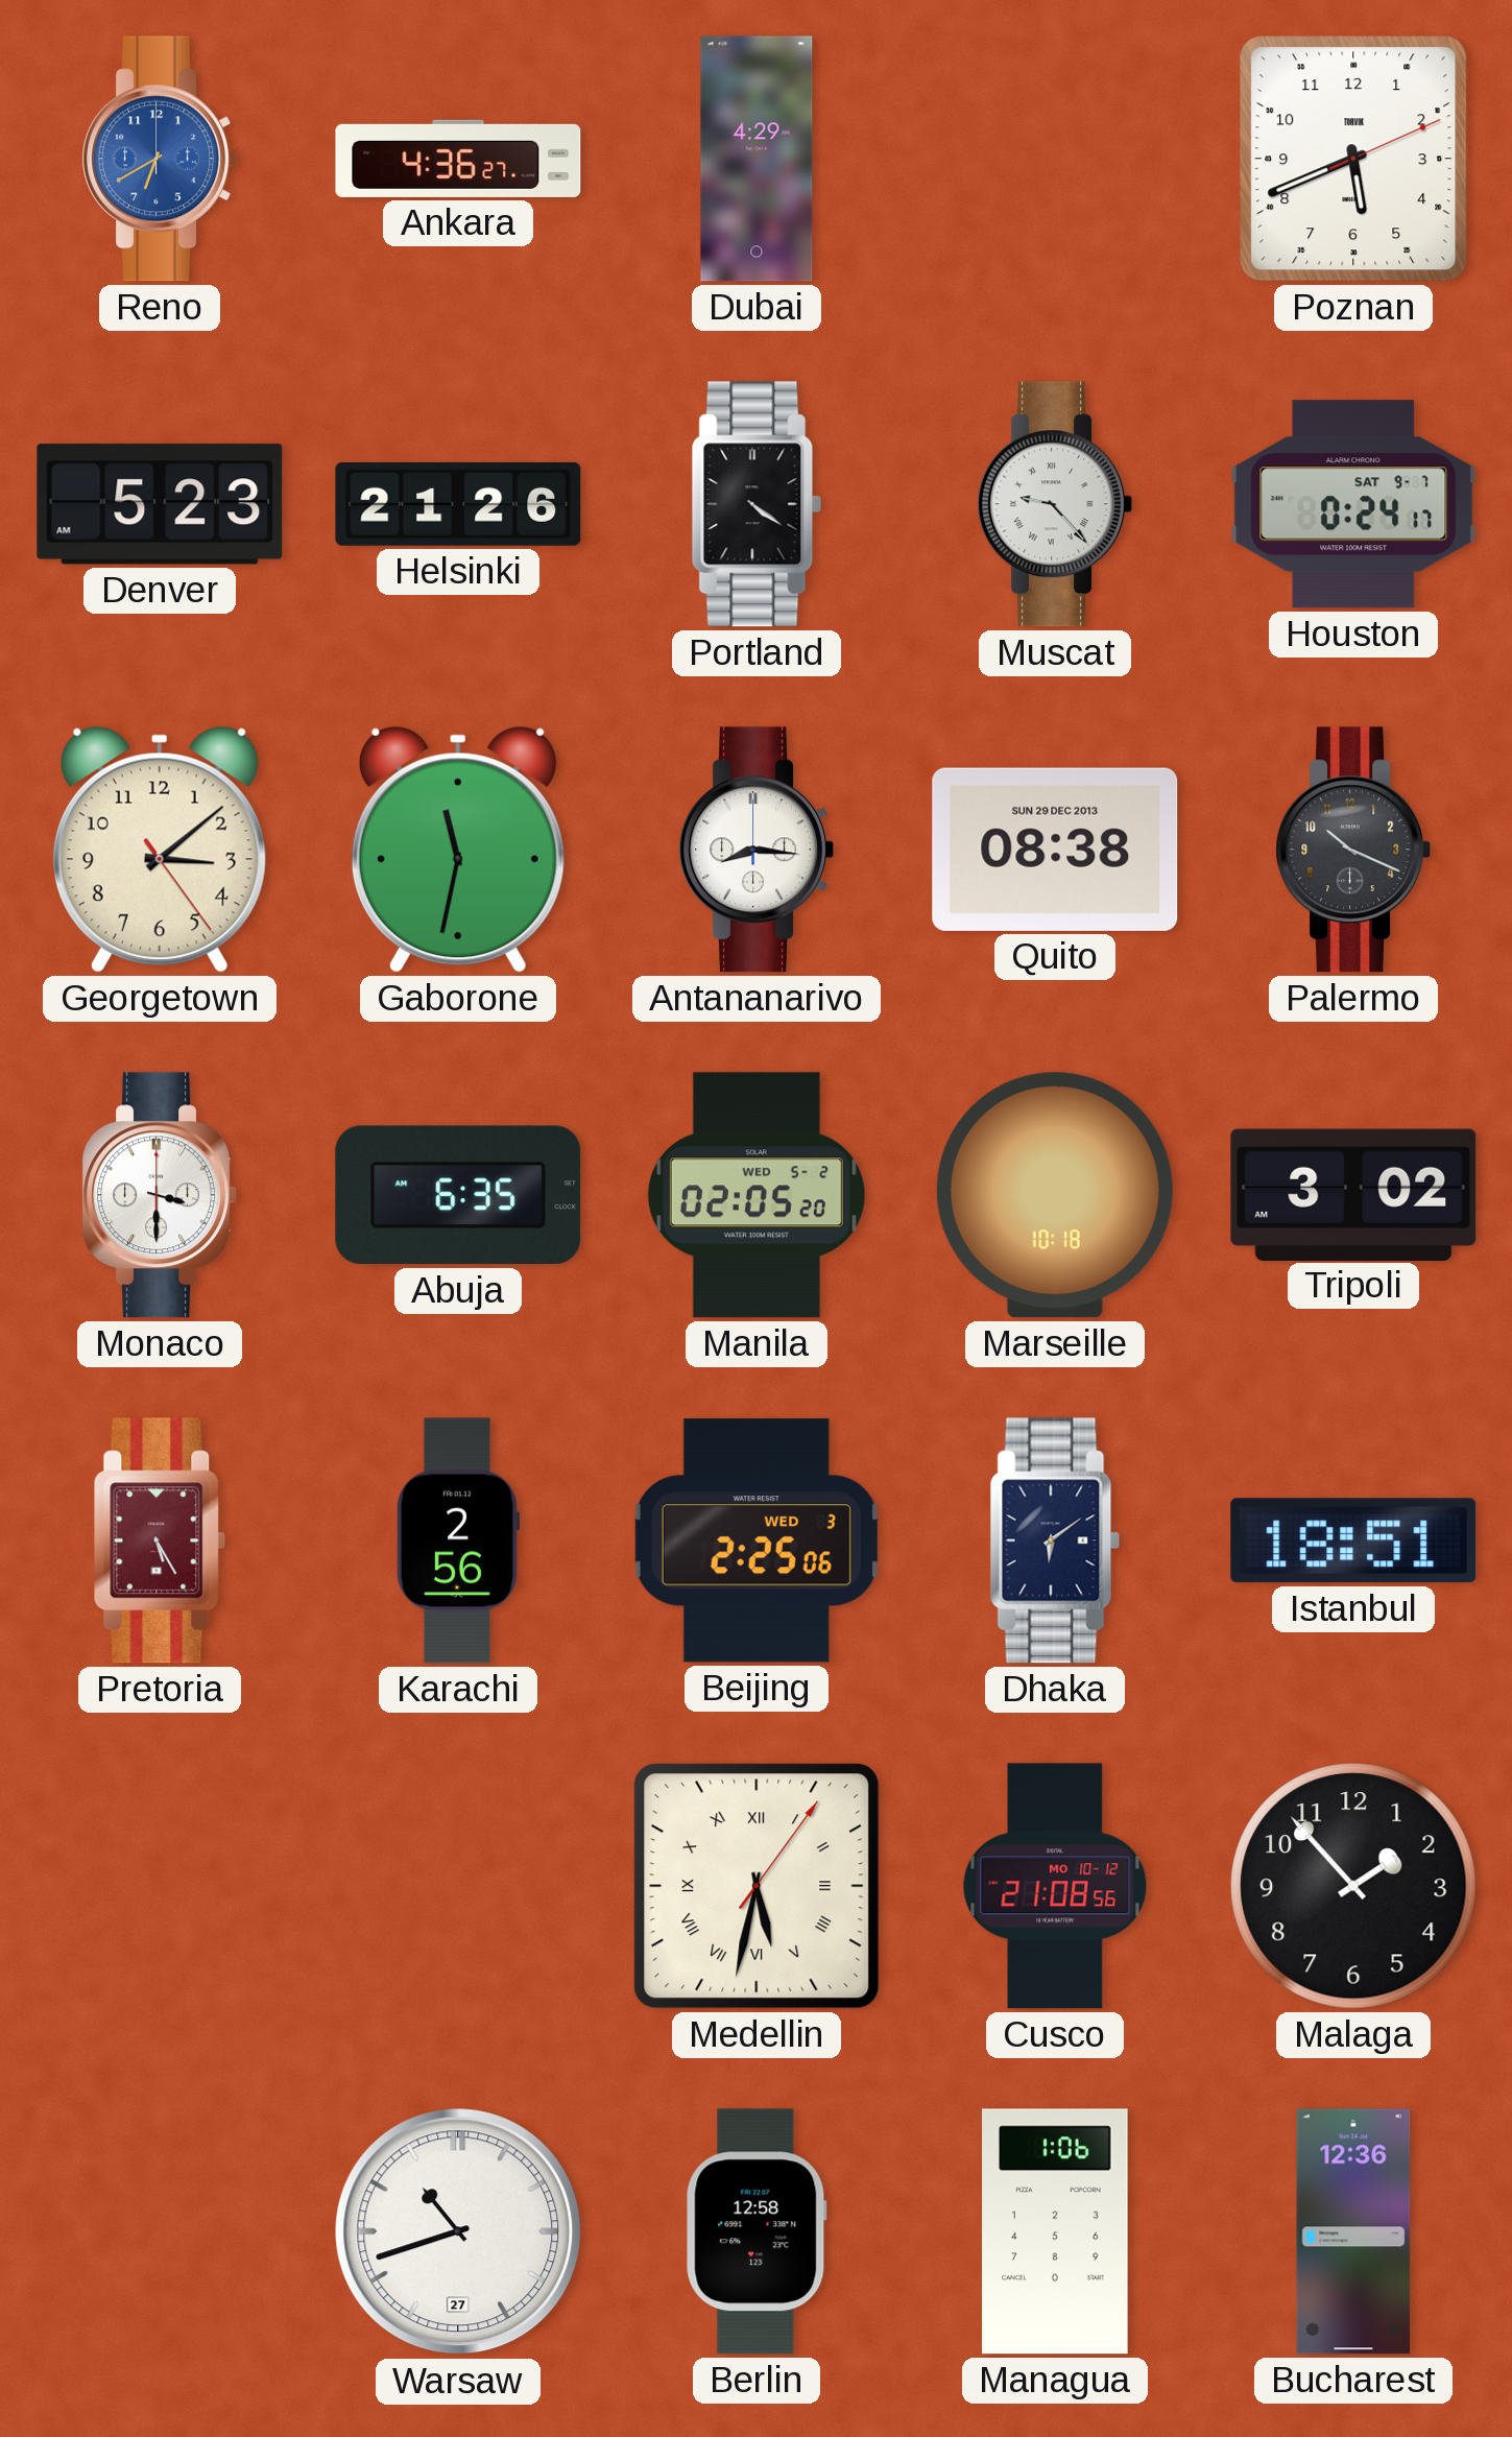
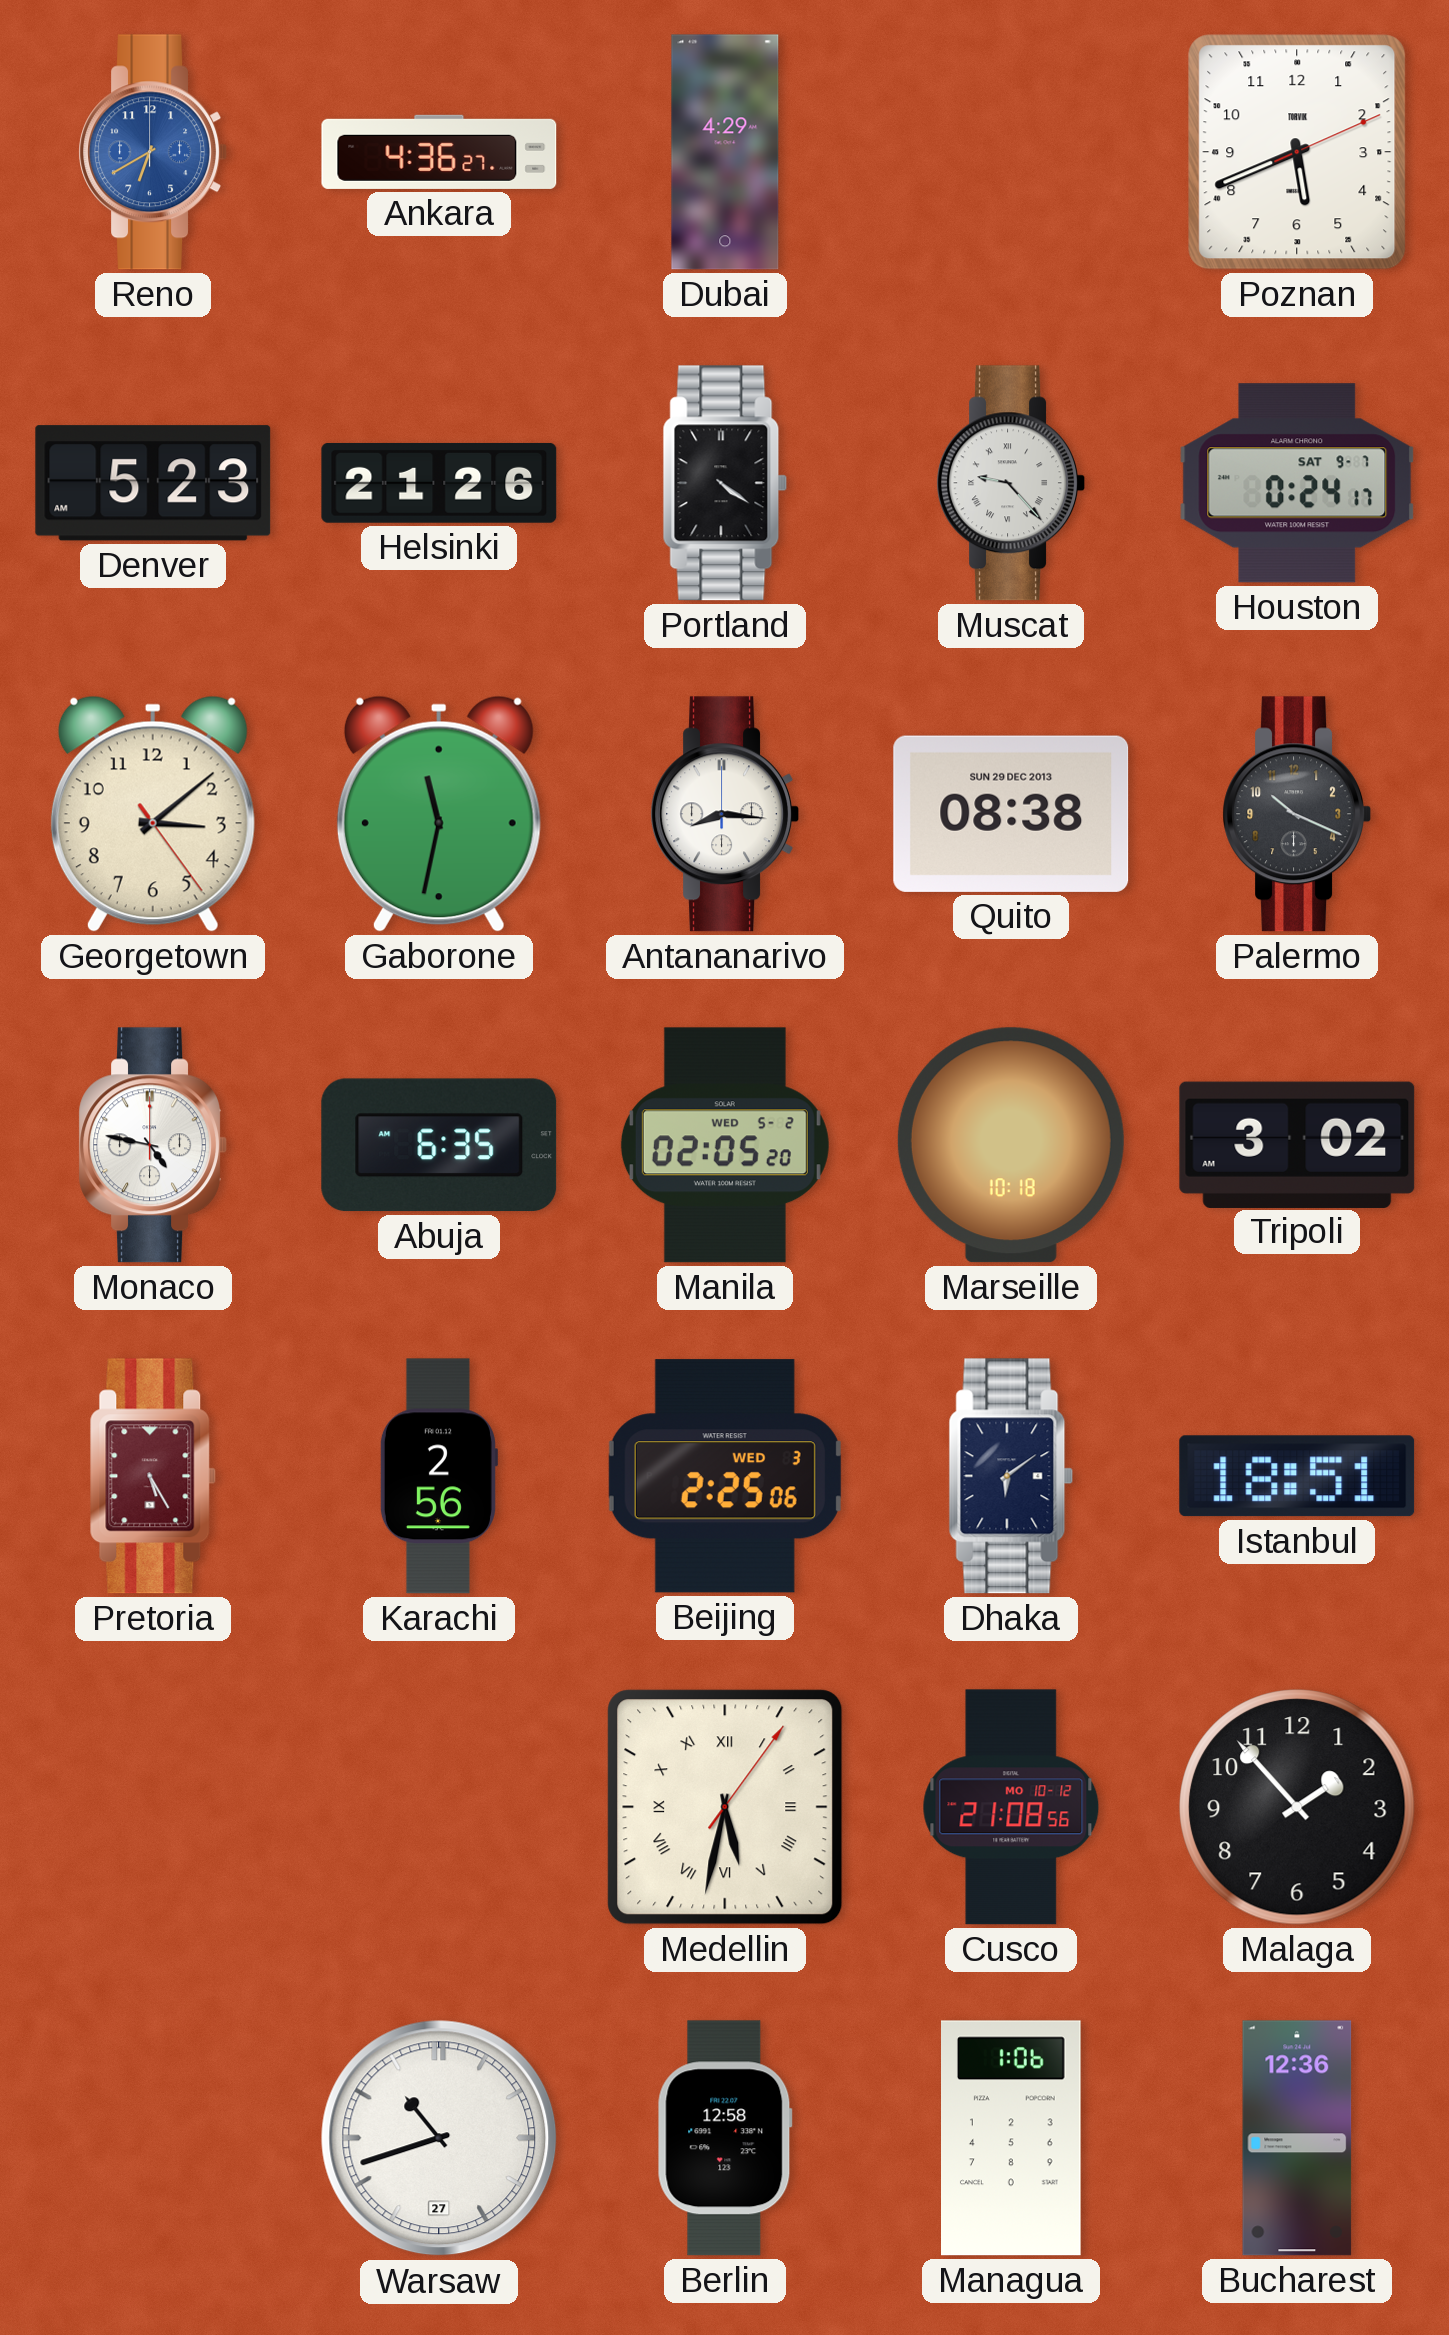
Monaco: 3:30 -> 4:47
